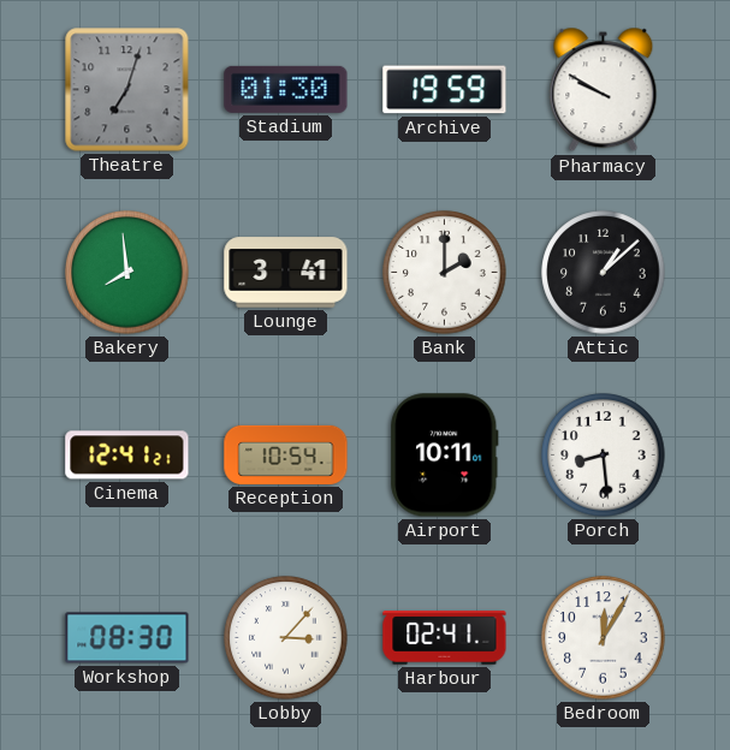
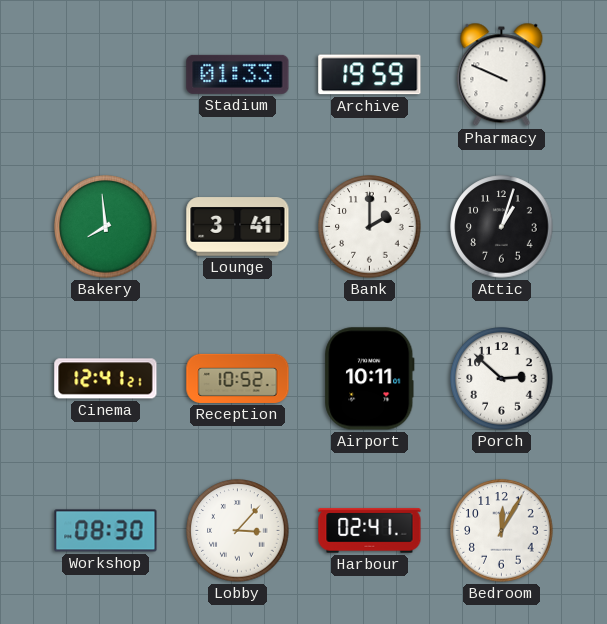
Theatre: 7:03 -> none
Stadium: 01:30 -> 01:33
Pharmacy: 9:50 -> 9:49
Attic: 1:08 -> 1:03
Reception: 10:54 -> 10:52
Porch: 8:29 -> 2:52
